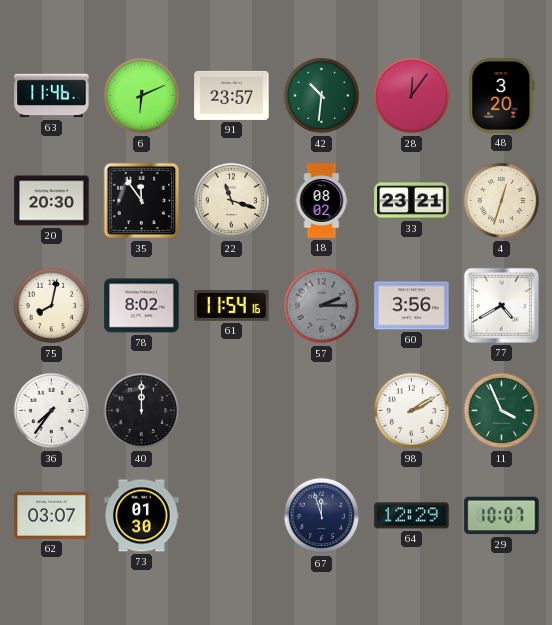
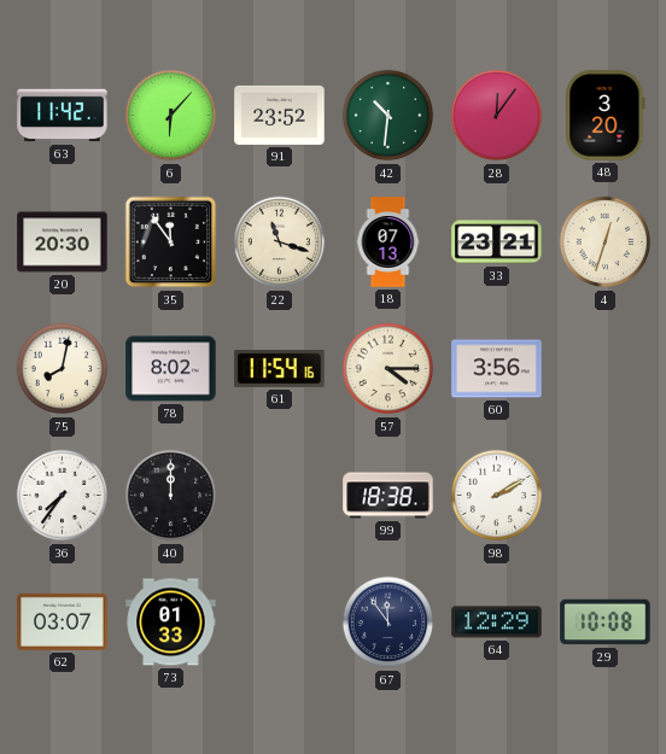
63: 11:46 -> 11:42
6: 6:11 -> 6:07
91: 23:57 -> 23:52
18: 08:02 -> 07:13
57: 2:15 -> 4:15
57 dial: grey -> cream
77: 4:40 -> none
99: none -> 18:38
11: 3:56 -> none
73: 01:30 -> 01:33
67: 11:57 -> 11:54
29: 10:07 -> 10:08
